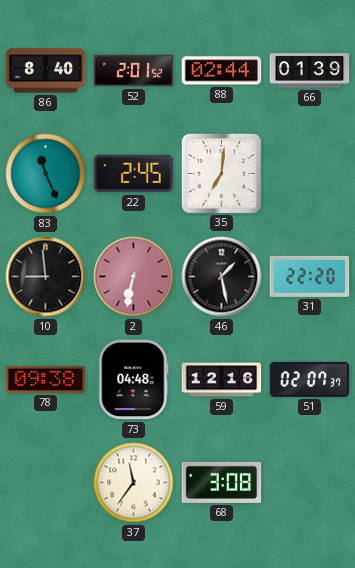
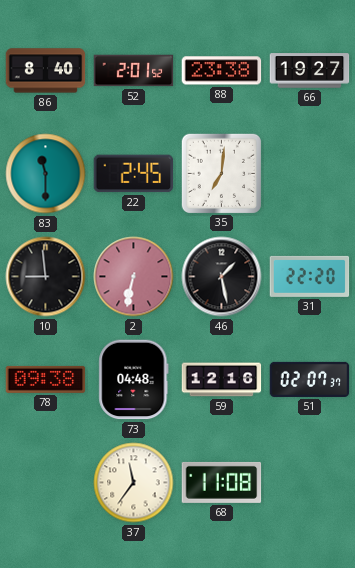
88: 02:44 -> 23:38
66: 01:39 -> 19:27
83: 11:26 -> 11:30
68: 3:08 -> 11:08
